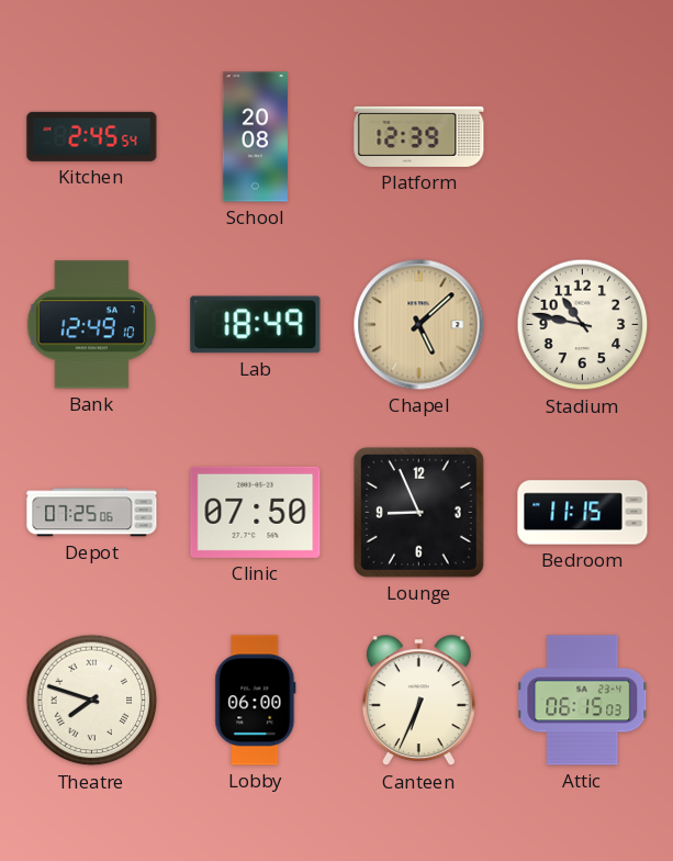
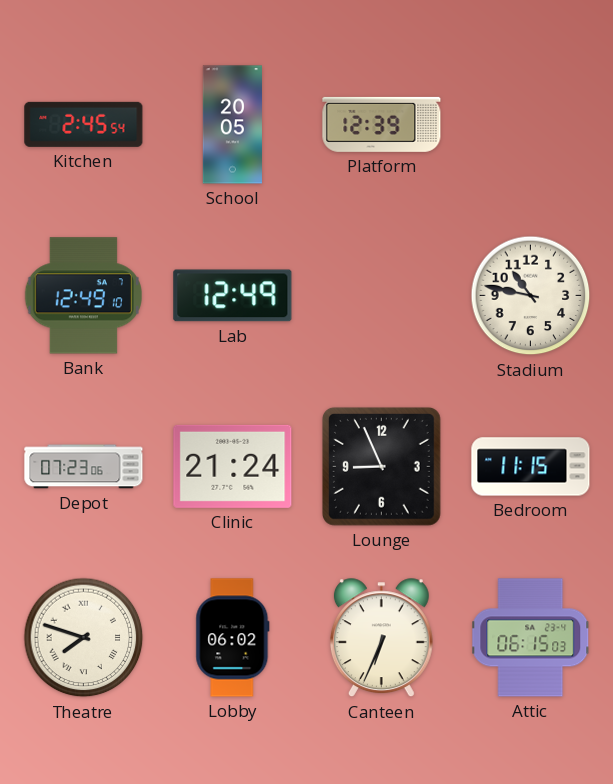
School: 20:08 -> 20:05
Lab: 18:49 -> 12:49
Chapel: 5:08 -> none
Depot: 07:25 -> 07:23
Clinic: 07:50 -> 21:24
Lobby: 06:00 -> 06:02
